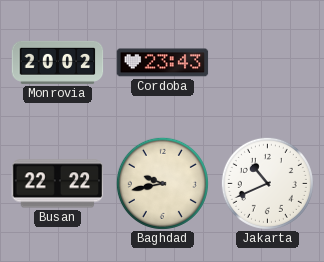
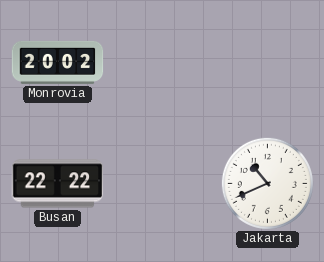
Cordoba: 23:43 -> none
Baghdad: 9:43 -> none
